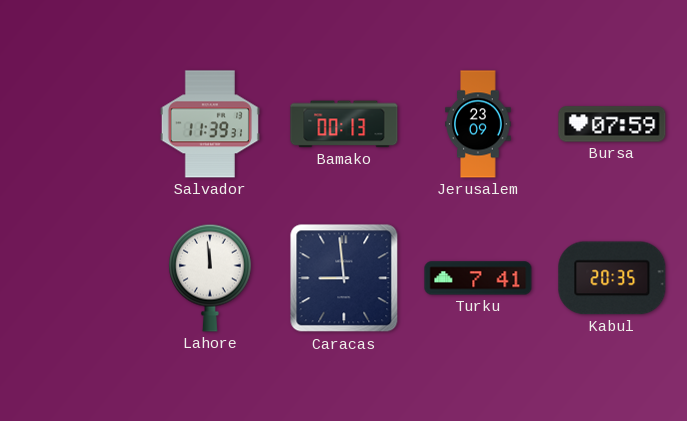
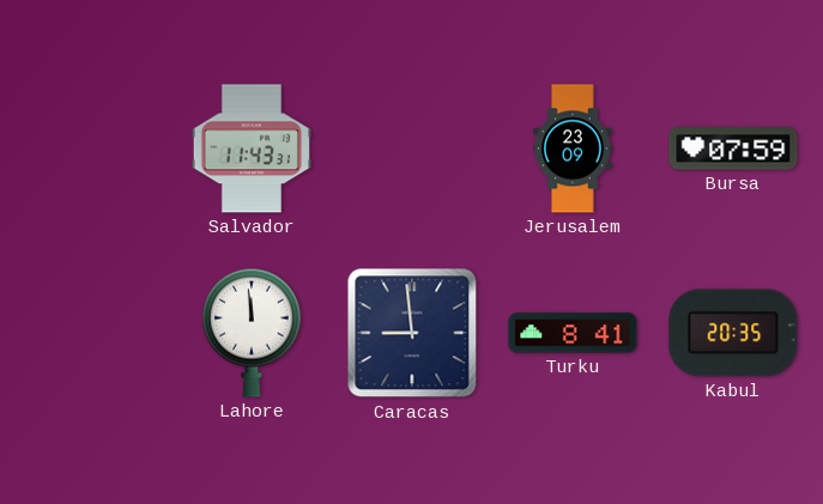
Salvador: 11:39 -> 11:43
Bamako: 00:13 -> none
Turku: 7:41 -> 8:41
